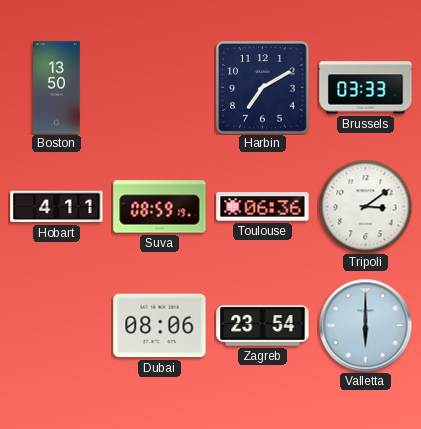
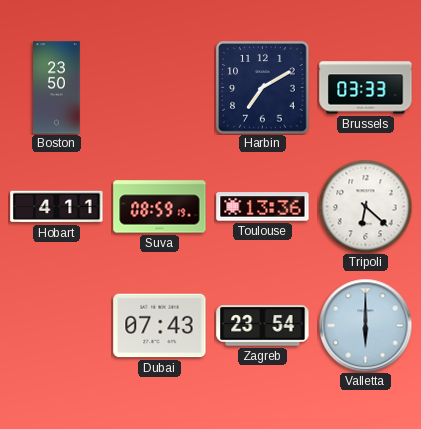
Boston: 13:50 -> 23:50
Toulouse: 06:36 -> 13:36
Tripoli: 3:09 -> 6:22
Dubai: 08:06 -> 07:43
